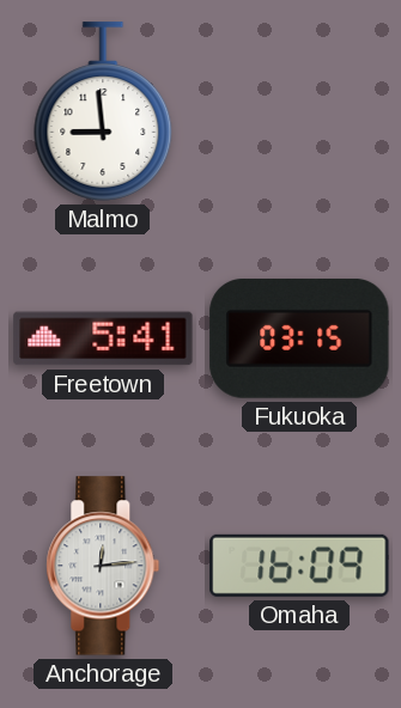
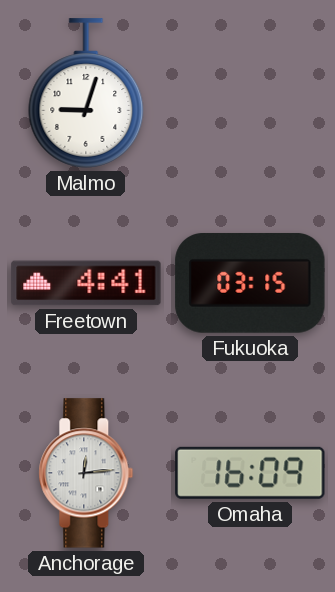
Malmo: 8:59 -> 9:03
Freetown: 5:41 -> 4:41
